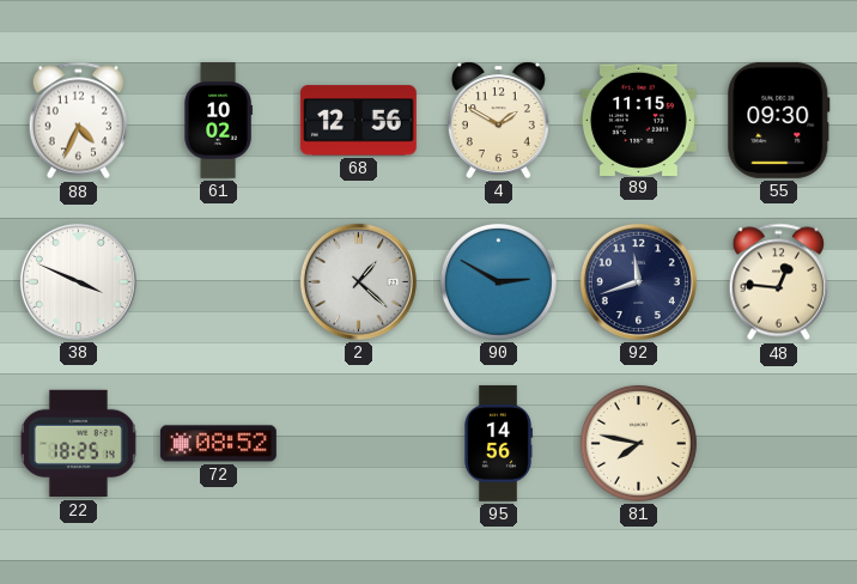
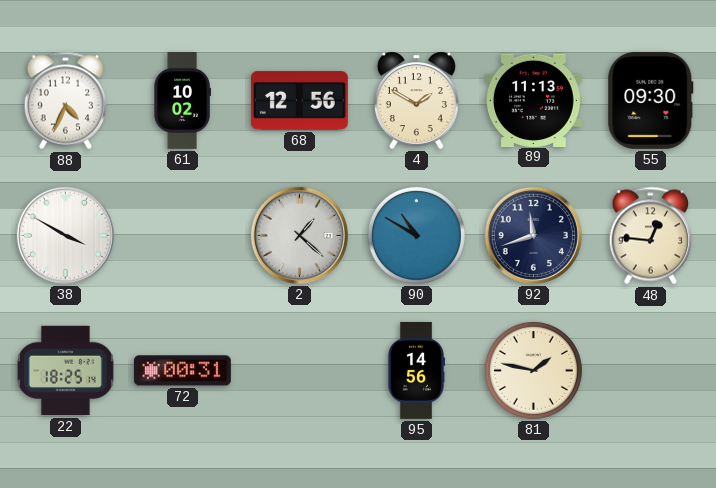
89: 11:15 -> 11:13
38: 3:49 -> 3:50
90: 2:50 -> 10:50
72: 08:52 -> 00:31
81: 7:47 -> 1:47
